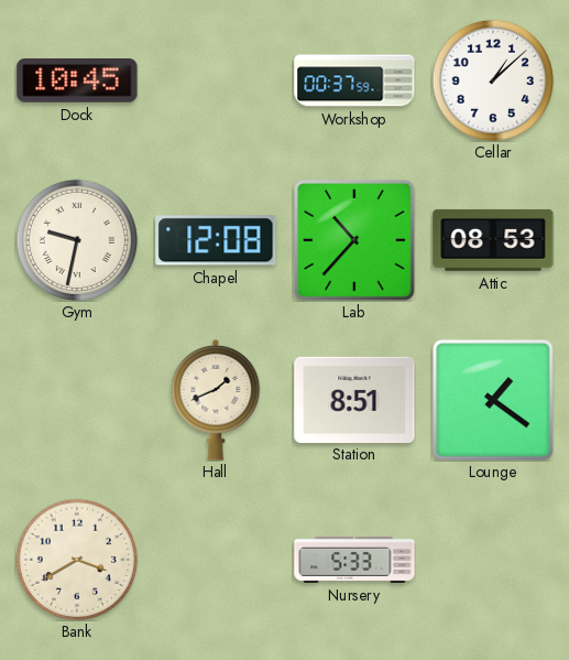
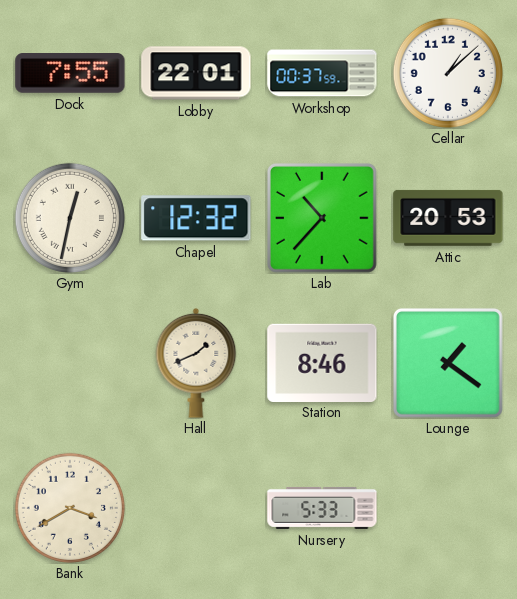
Dock: 10:45 -> 7:55
Lobby: none -> 22:01
Gym: 9:32 -> 12:32
Chapel: 12:08 -> 12:32
Attic: 08:53 -> 20:53
Station: 8:51 -> 8:46
